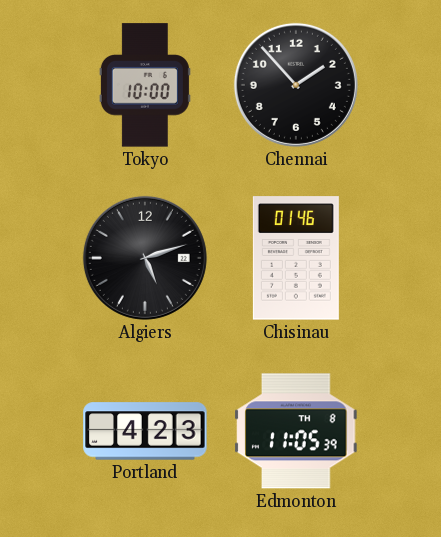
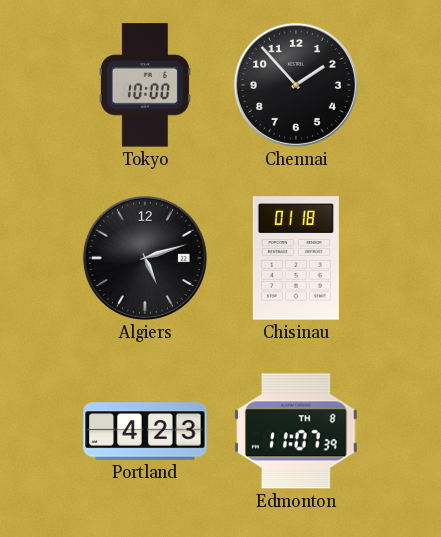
Chisinau: 01:46 -> 01:18
Edmonton: 11:05 -> 11:07
